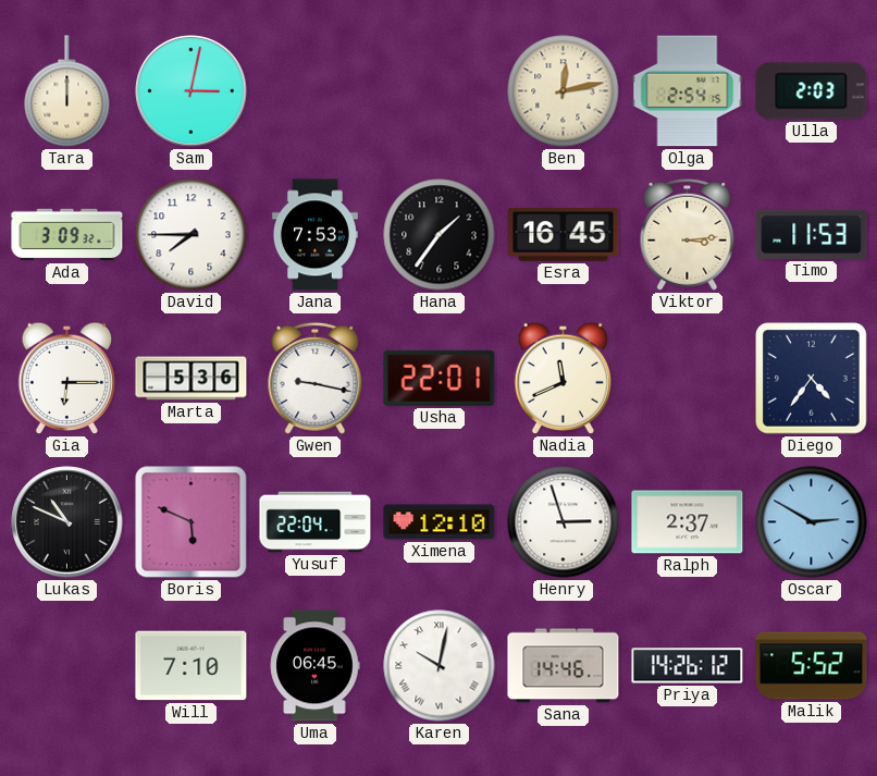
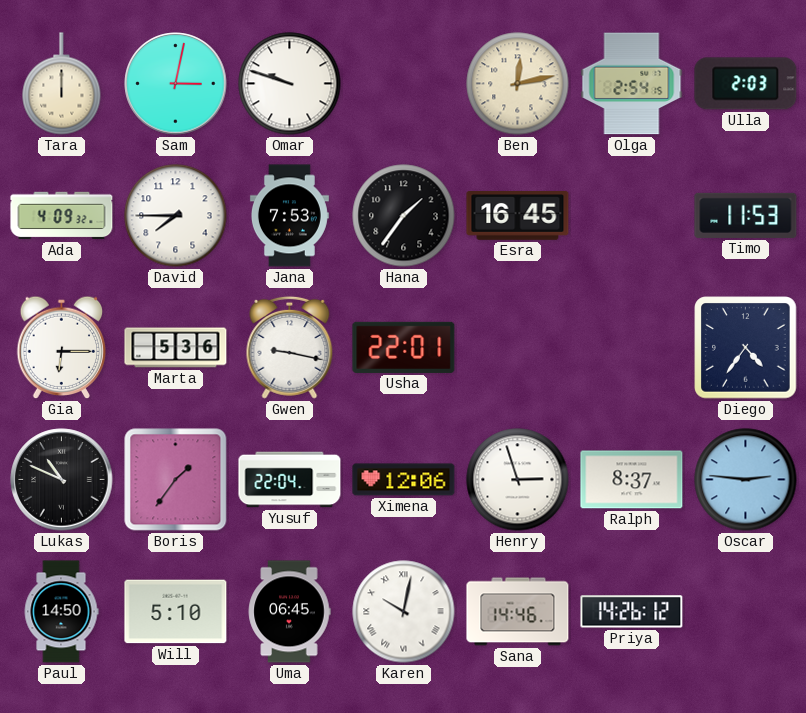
Omar: none -> 9:48
Ada: 3:09 -> 4:09
Viktor: 3:14 -> none
Nadia: 11:41 -> none
Boris: 5:49 -> 1:36
Ximena: 12:10 -> 12:06
Ralph: 2:37 -> 8:37
Oscar: 2:50 -> 2:46
Paul: none -> 14:50
Will: 7:10 -> 5:10
Malik: 5:52 -> none
